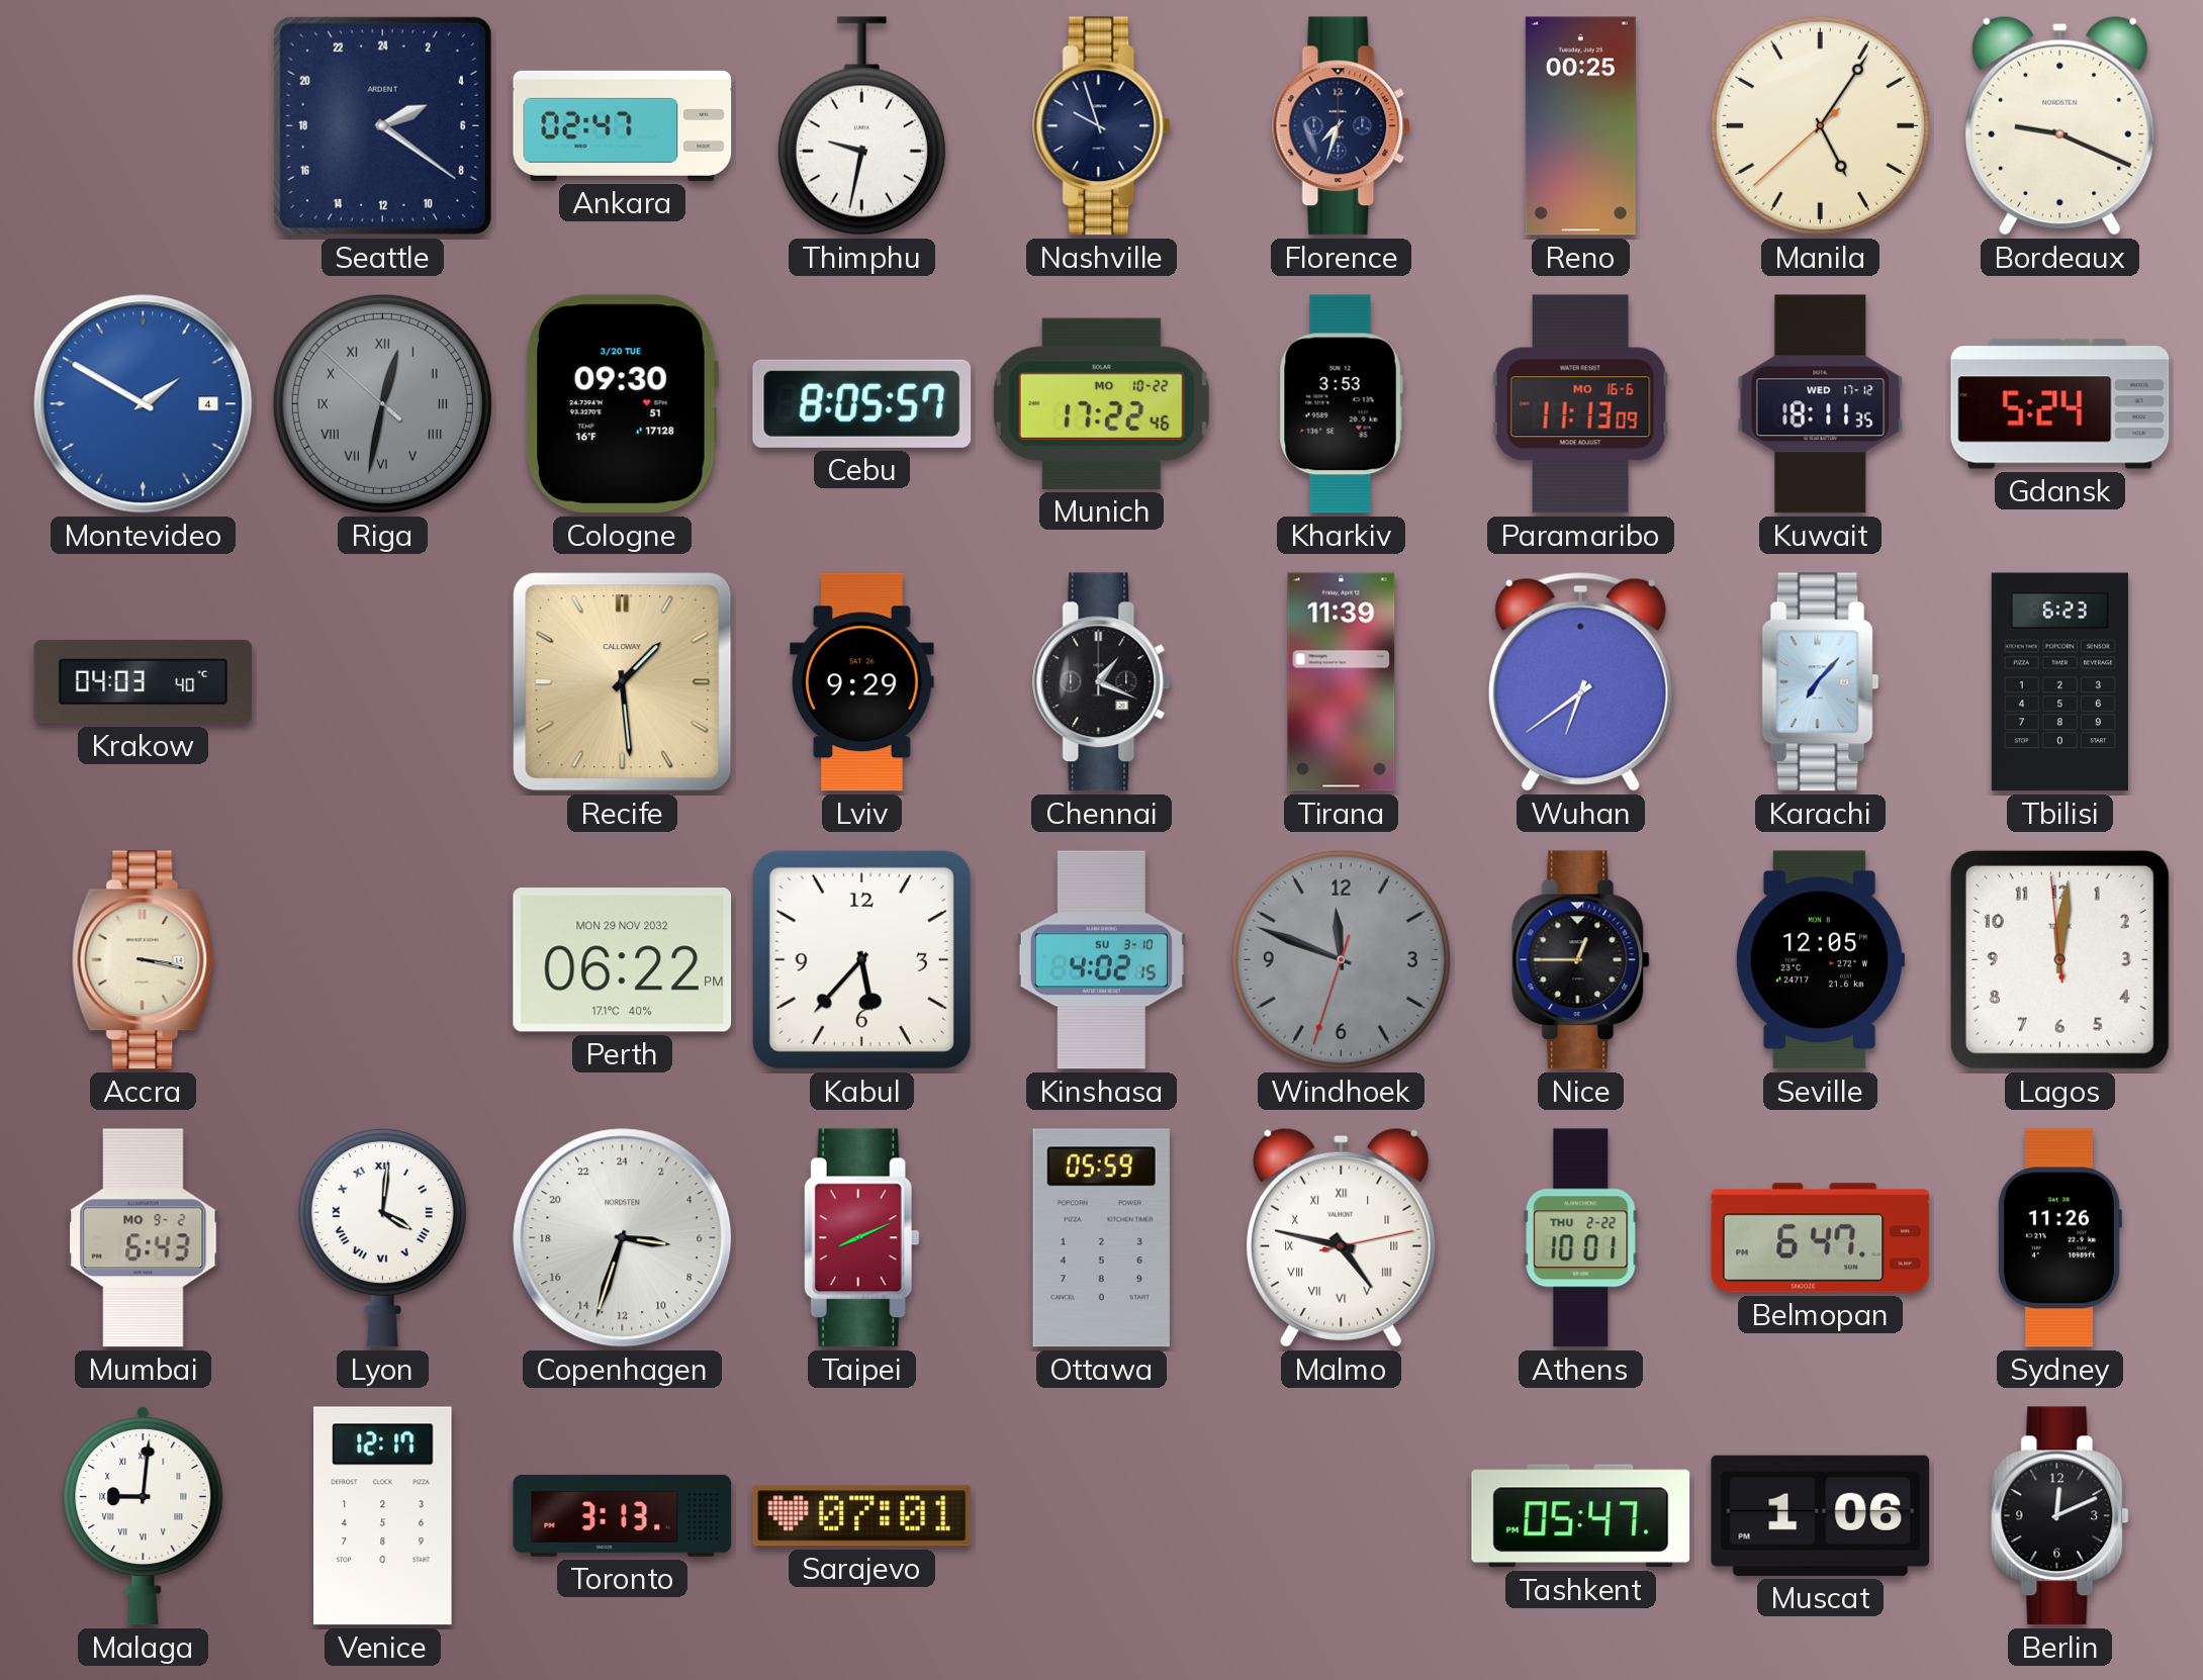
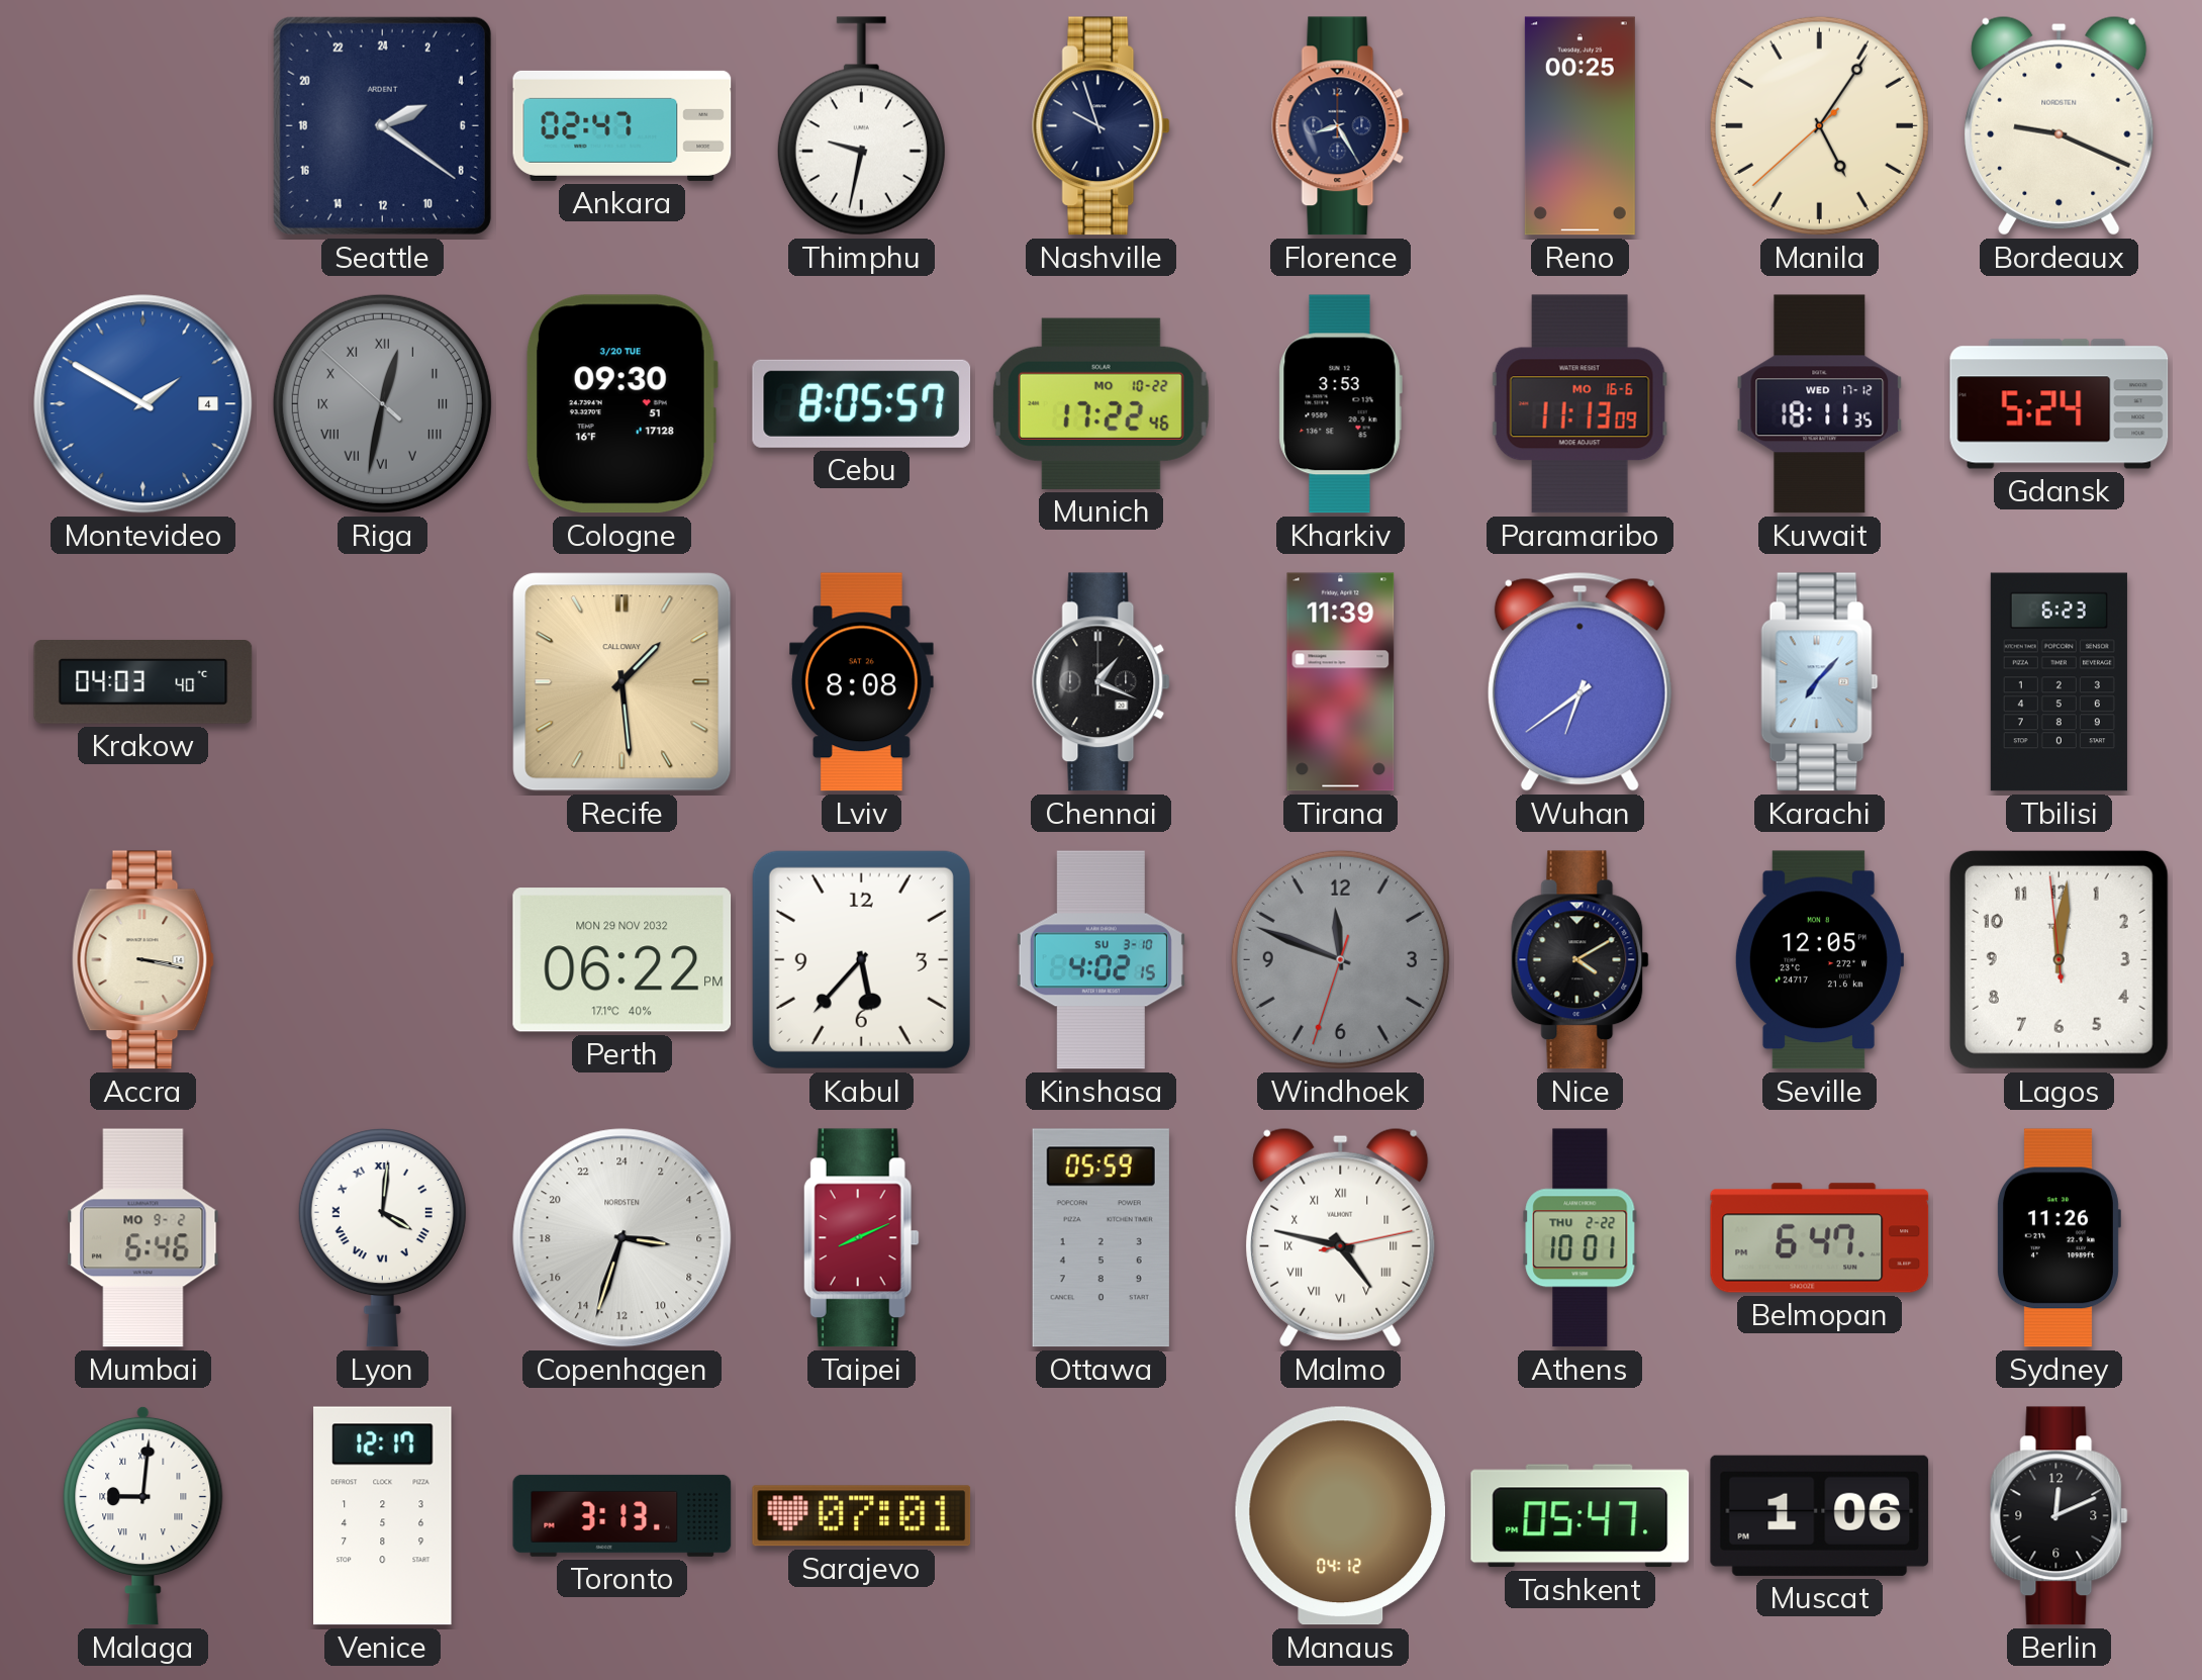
Florence: 7:33 -> 8:25
Lviv: 9:29 -> 8:08
Nice: 12:45 -> 4:10
Mumbai: 6:43 -> 6:46
Manaus: none -> 04:12
